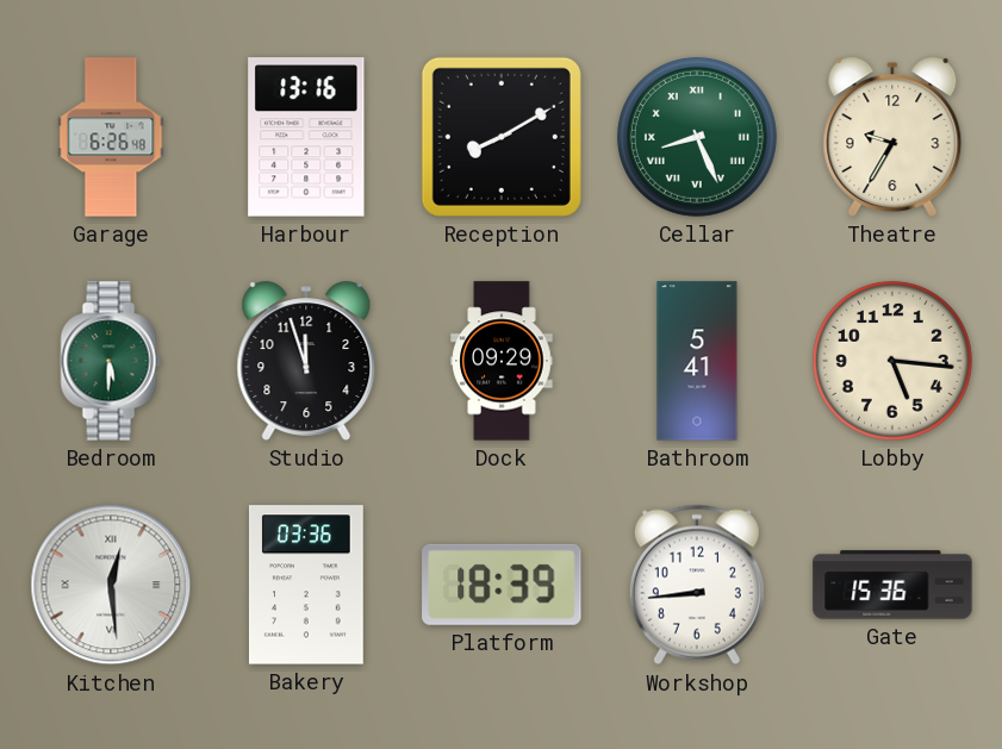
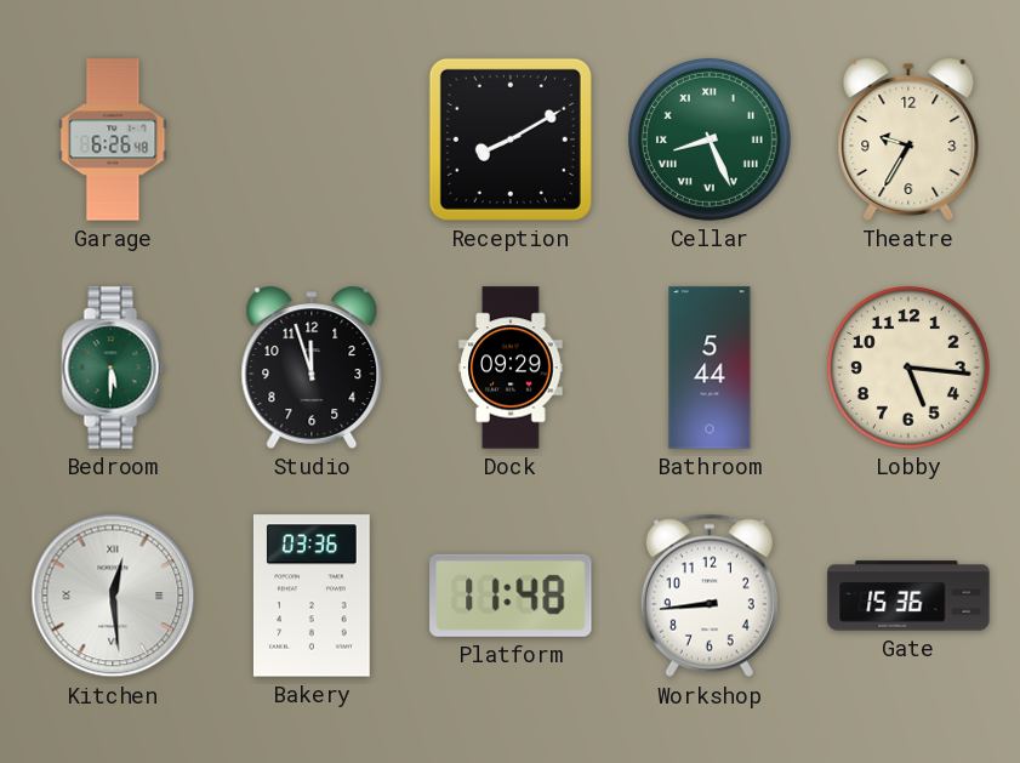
Harbour: 13:16 -> none
Bathroom: 5:41 -> 5:44
Platform: 18:39 -> 11:48
